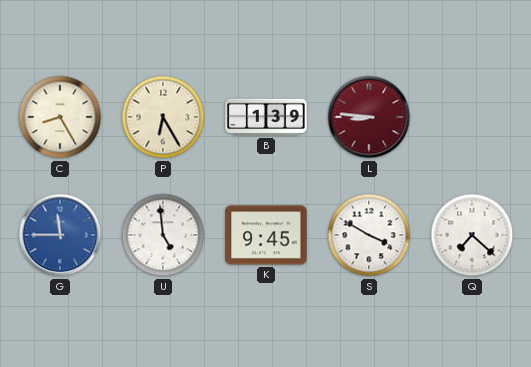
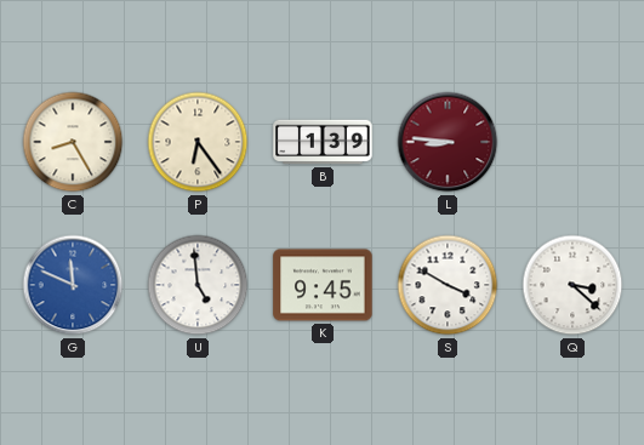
P: 6:25 -> 6:24
G: 11:45 -> 11:49
Q: 7:22 -> 3:22
